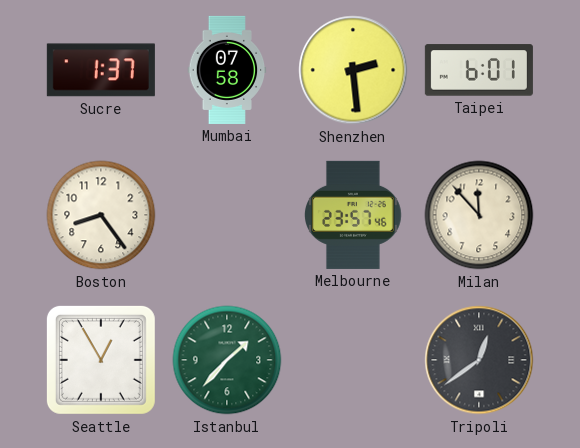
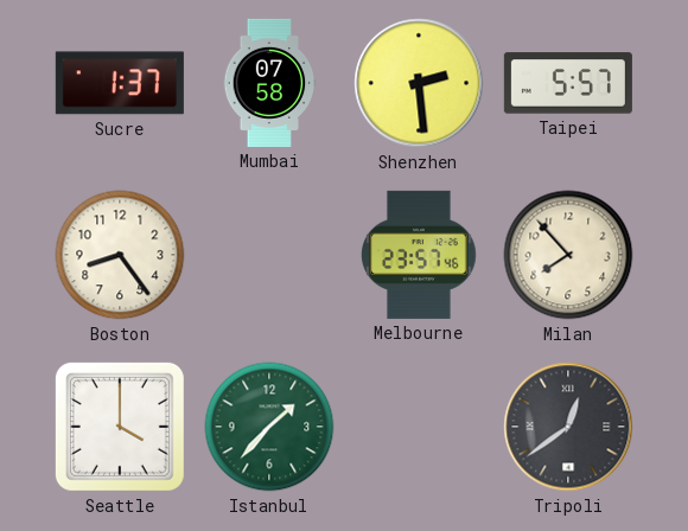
Taipei: 6:01 -> 5:57
Milan: 11:53 -> 7:53
Seattle: 12:55 -> 4:00
